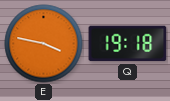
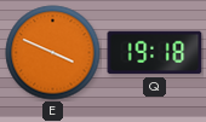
E: 3:47 -> 3:49
